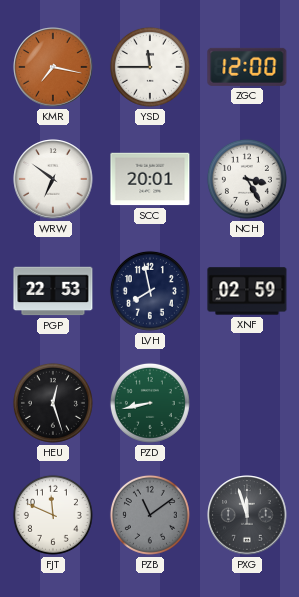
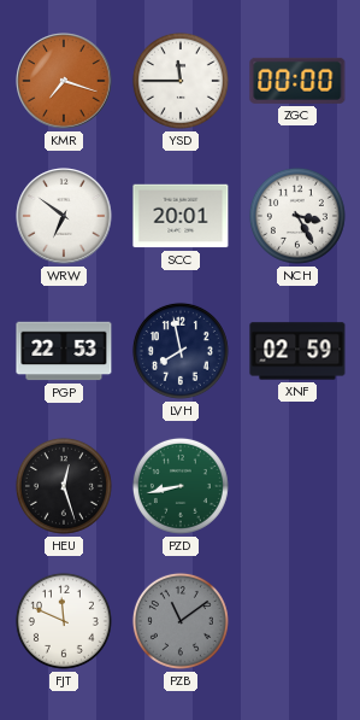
KMR: 7:17 -> 7:18
ZGC: 12:00 -> 00:00
PXG: 11:57 -> none
